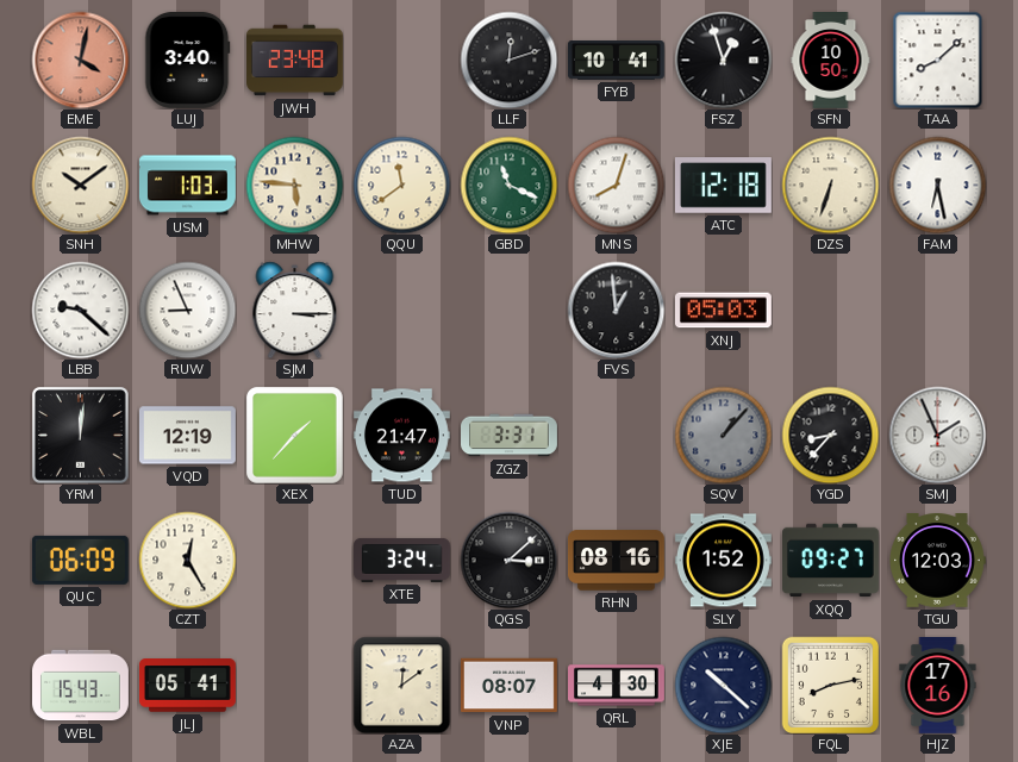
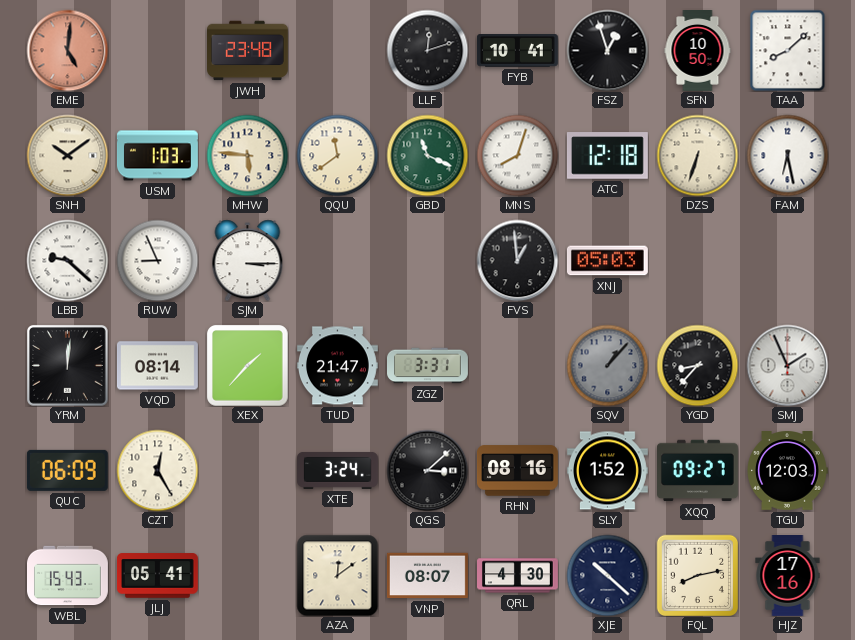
EME: 4:02 -> 5:01
LUJ: 3:40 -> none
VQD: 12:19 -> 08:14
